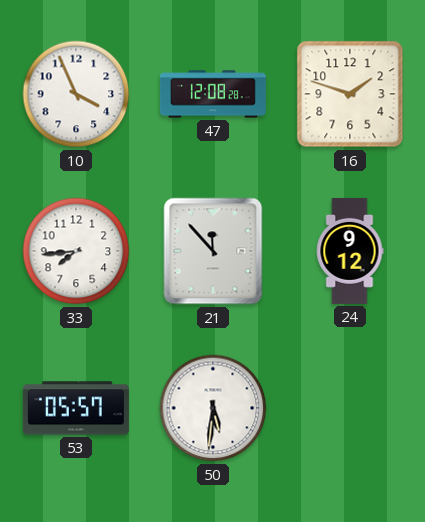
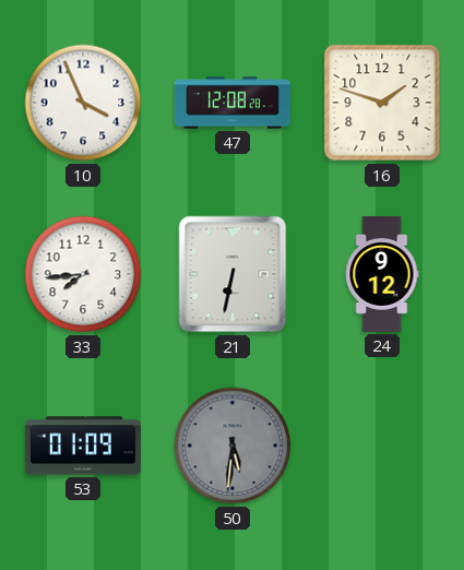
21: 11:53 -> 6:32
53: 05:57 -> 01:09
50 dial: white -> grey
